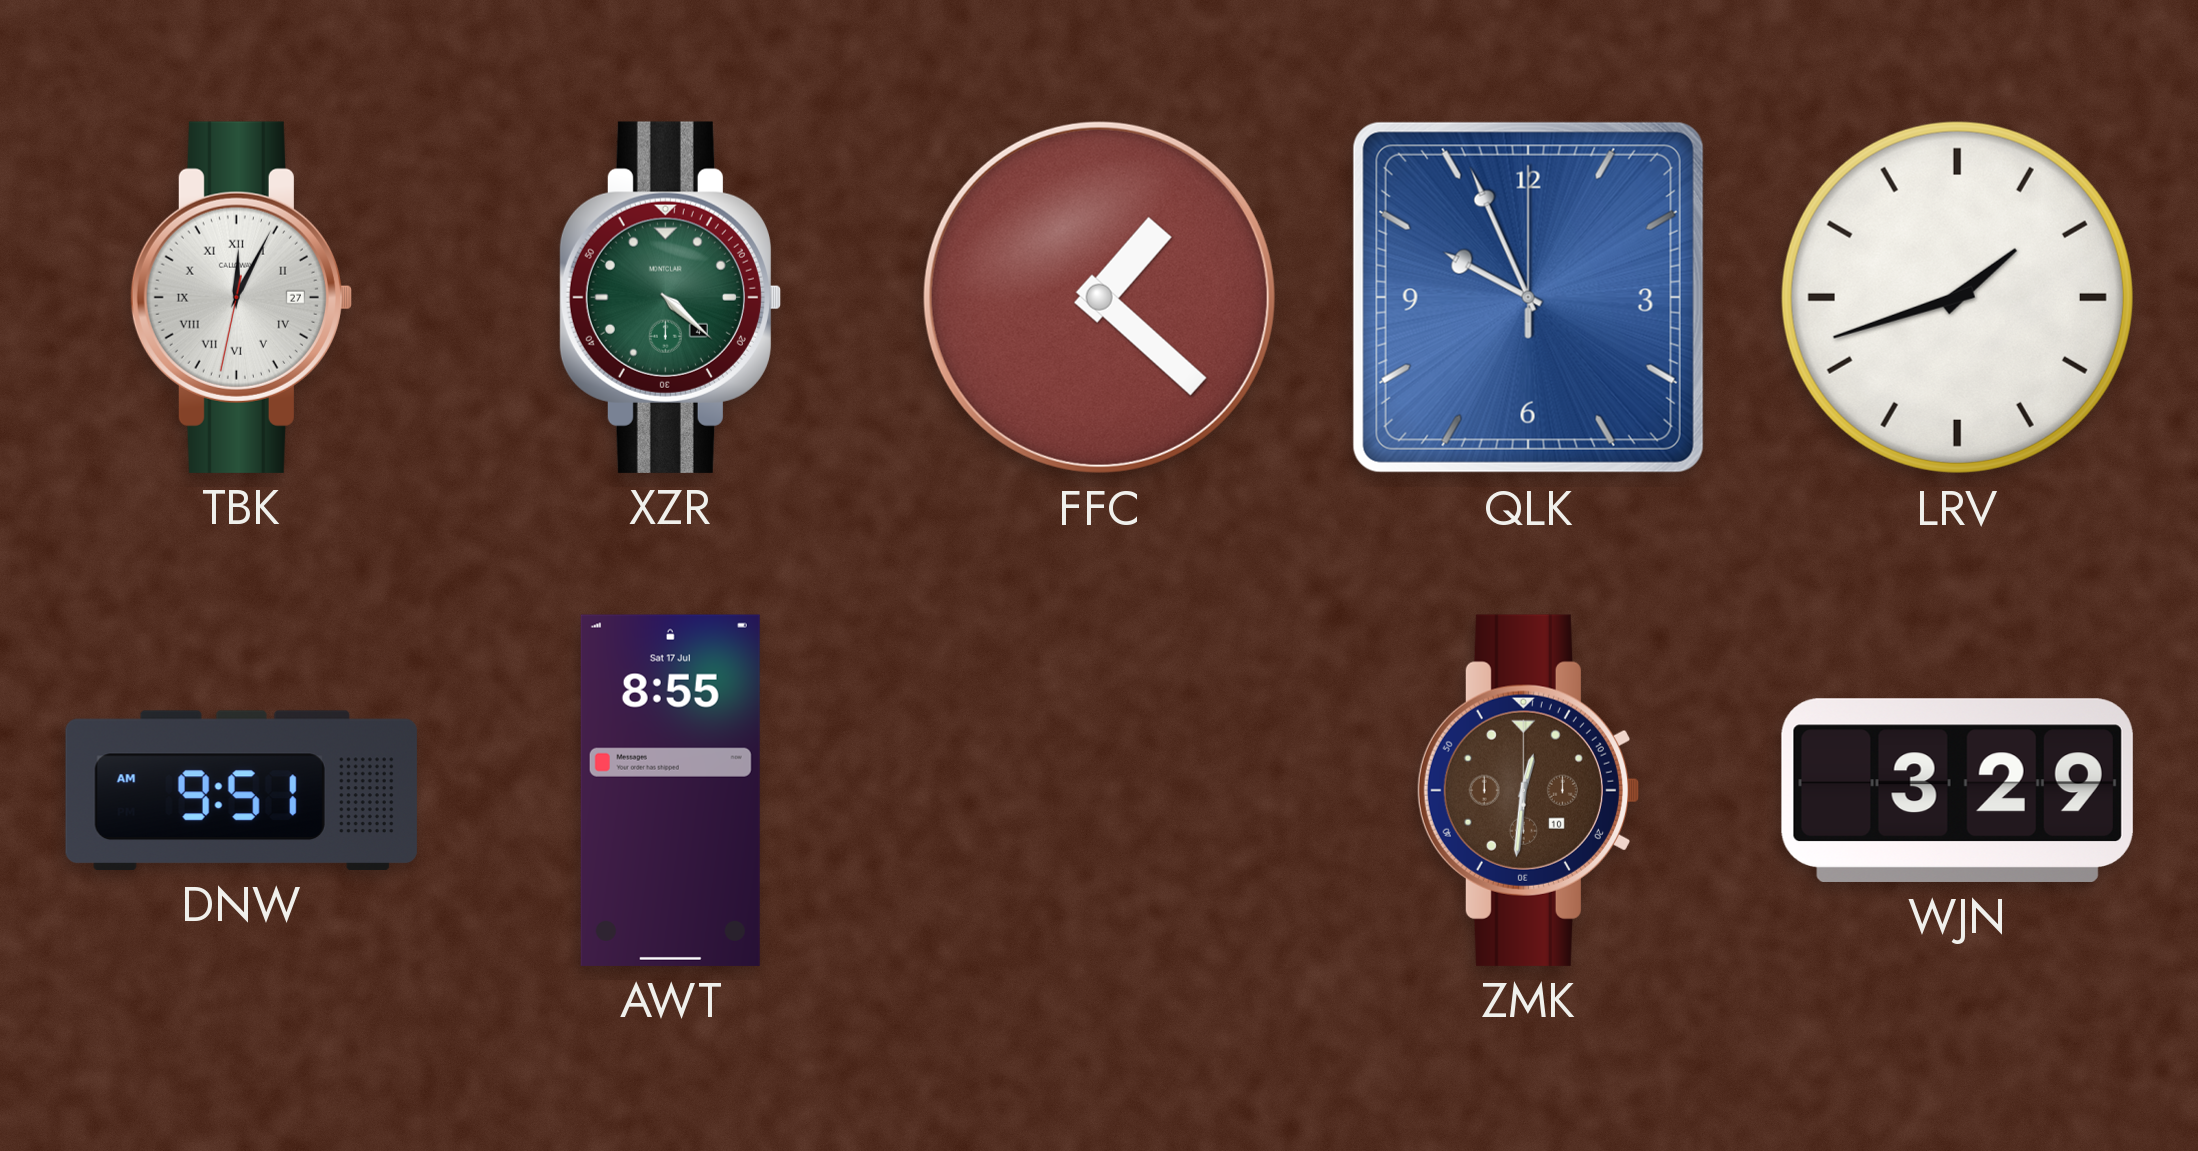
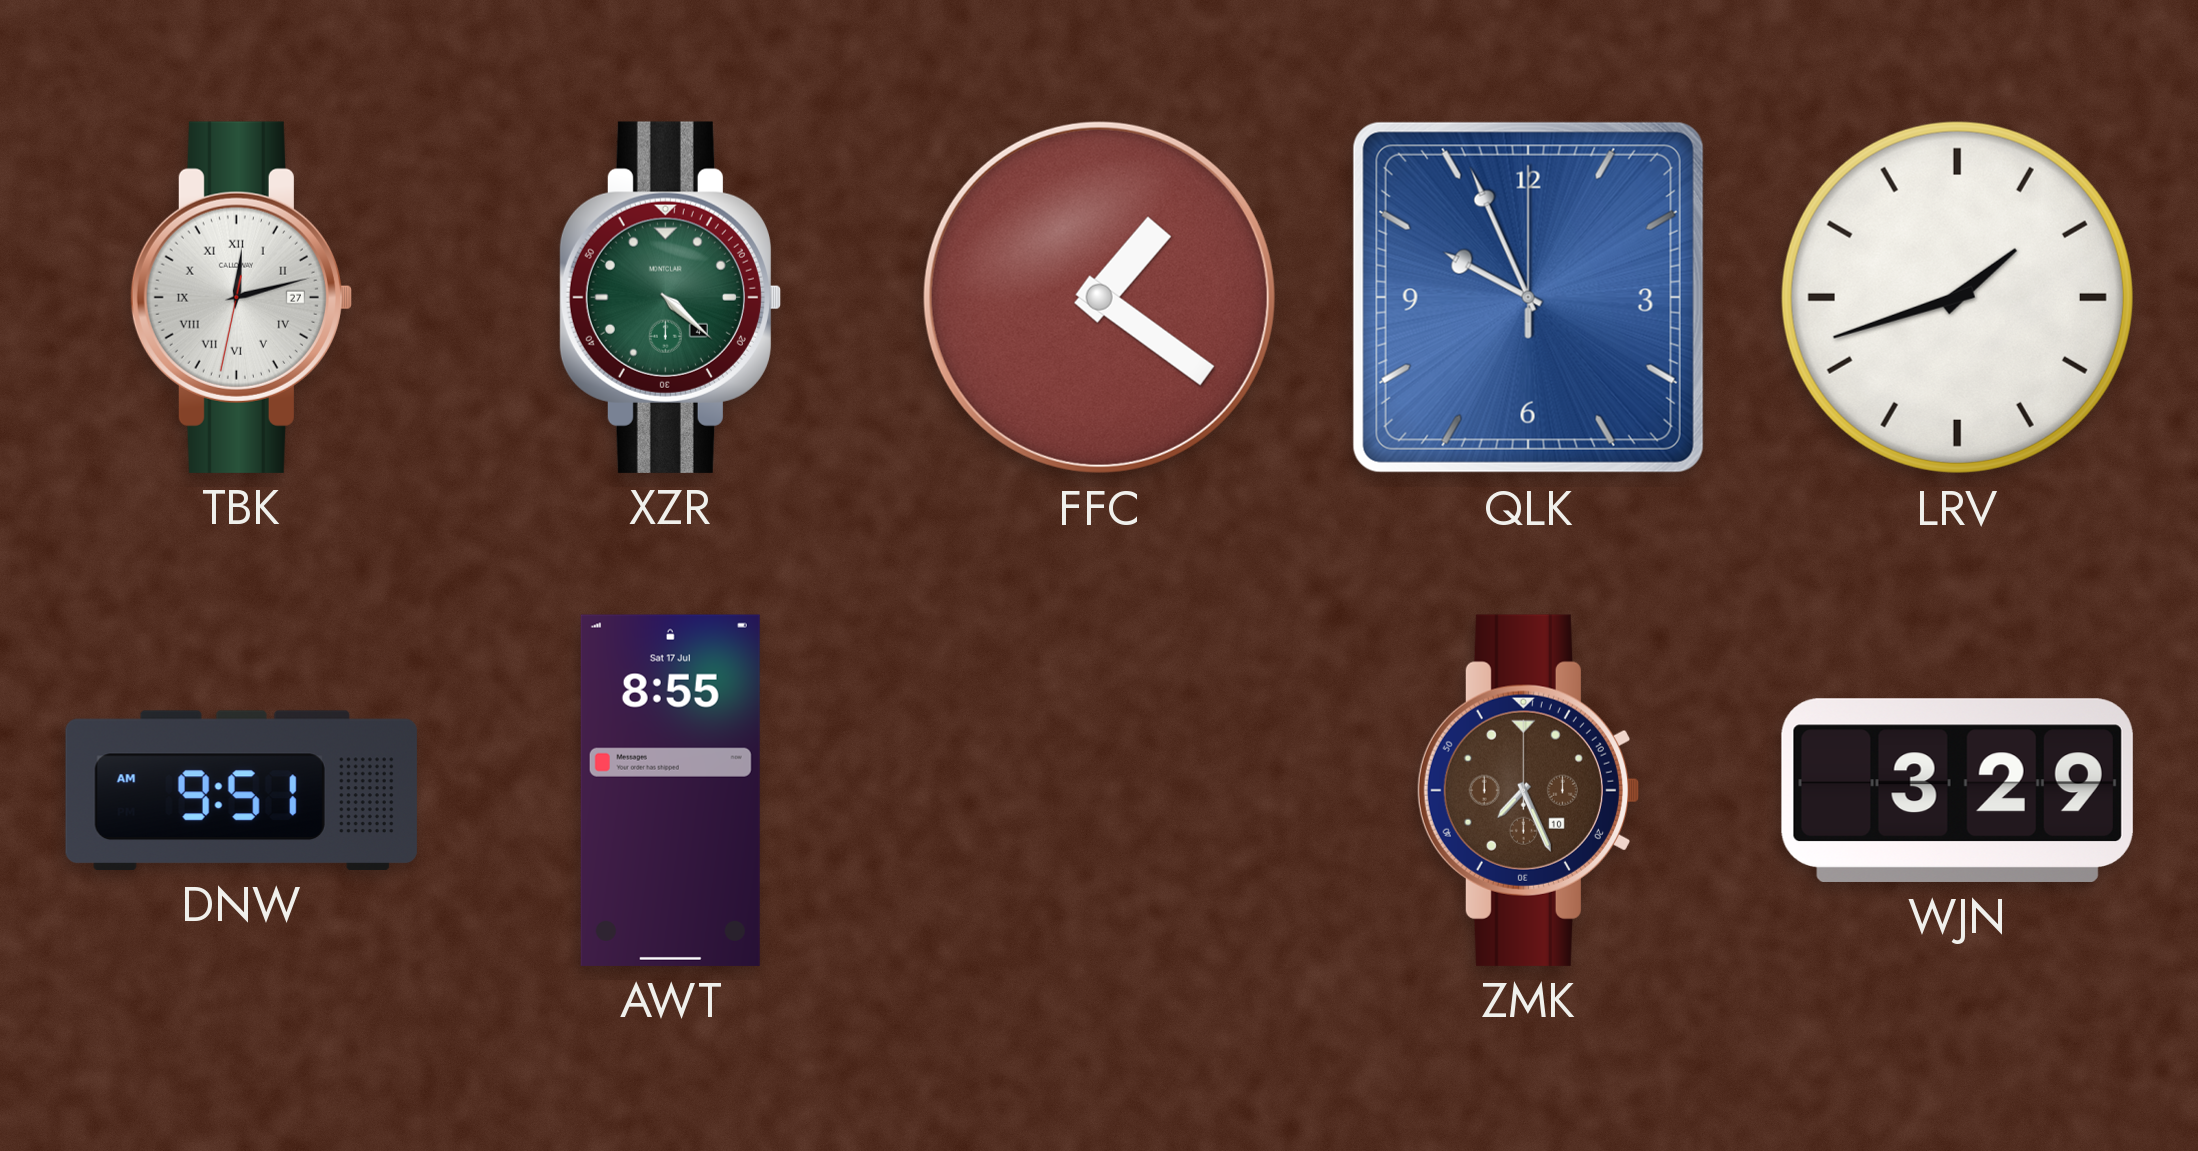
TBK: 12:04 -> 12:12
FFC: 1:22 -> 1:21
ZMK: 12:31 -> 7:26
